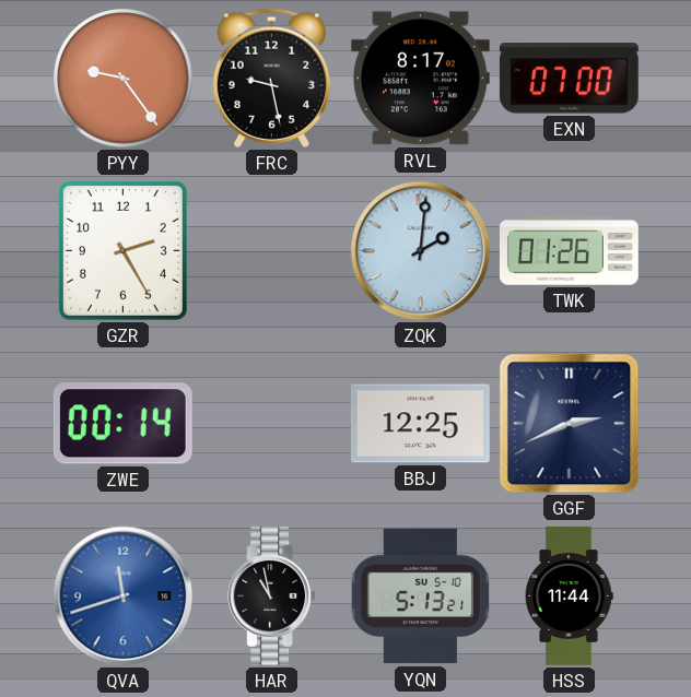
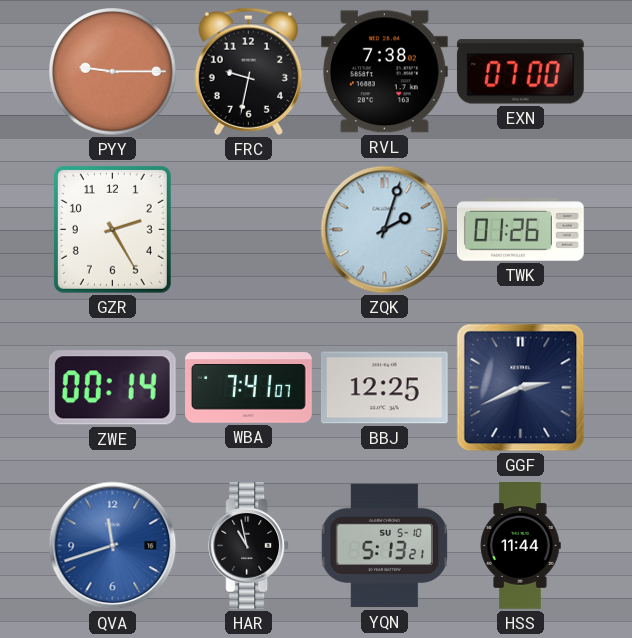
PYY: 9:24 -> 9:15
FRC: 9:28 -> 9:32
RVL: 8:17 -> 7:38
ZQK: 2:01 -> 2:03
WBA: none -> 7:41
